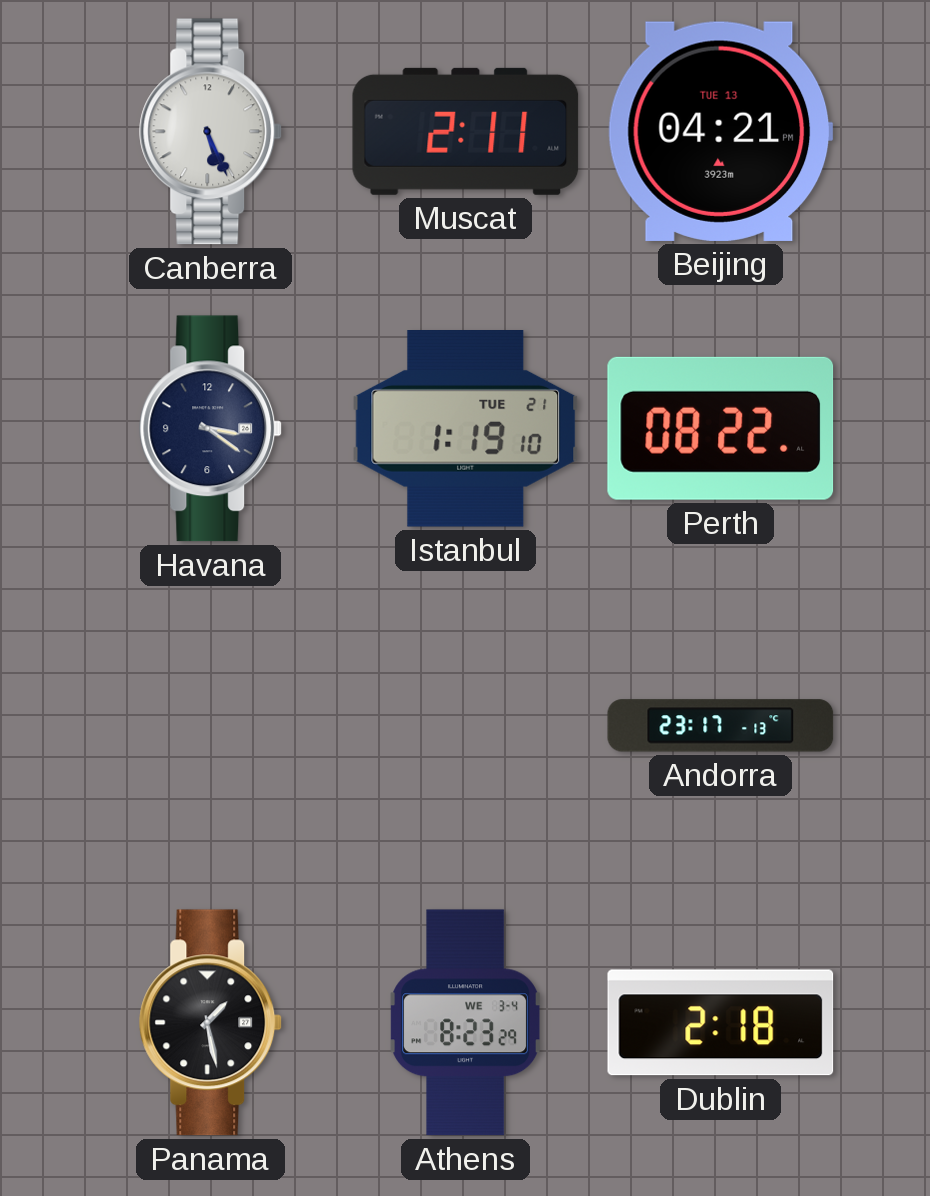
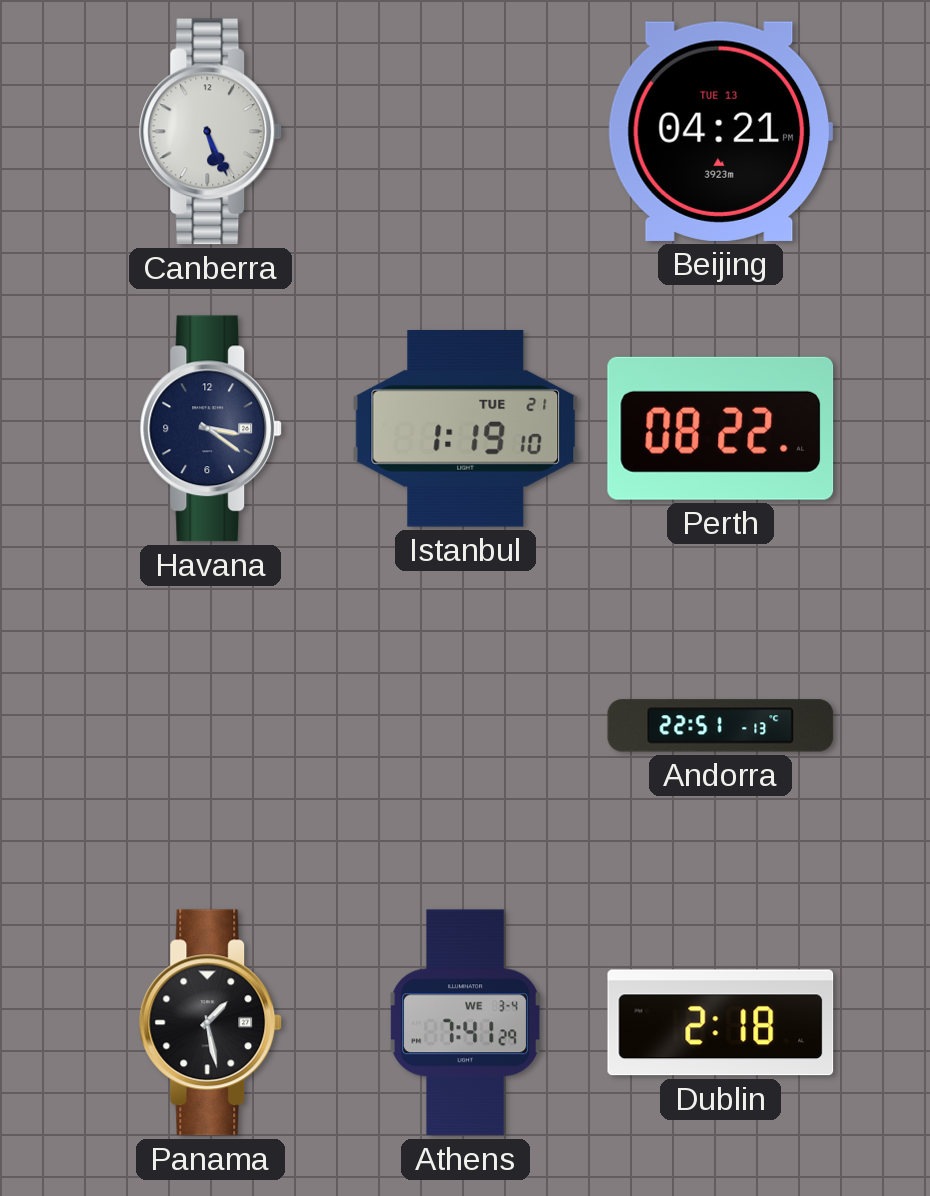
Muscat: 2:11 -> none
Andorra: 23:17 -> 22:51
Athens: 8:23 -> 7:41
